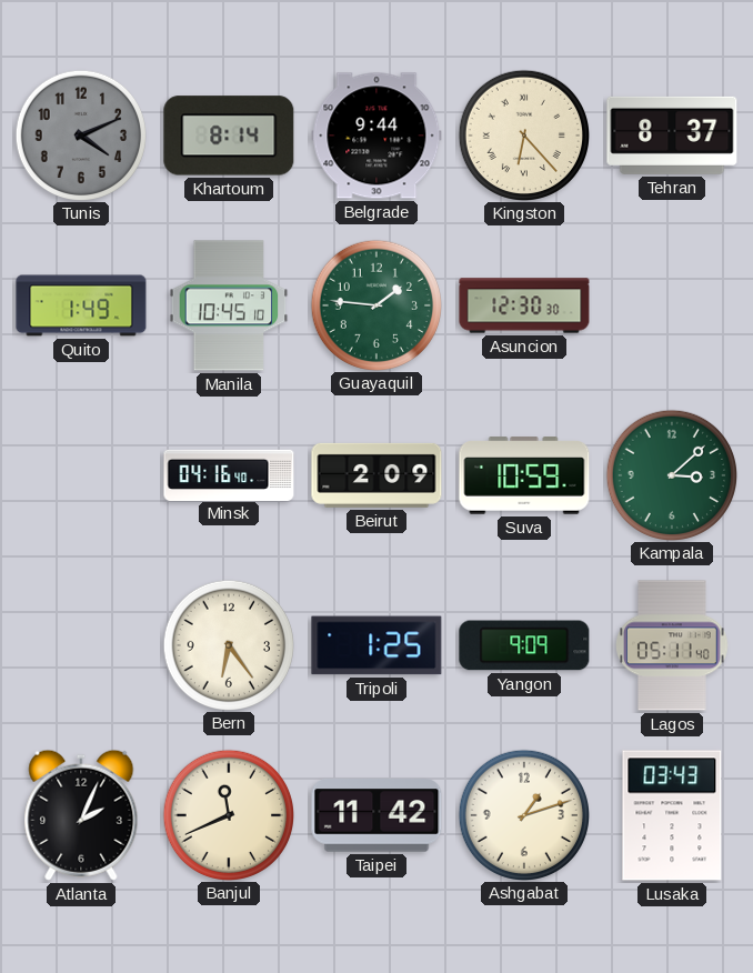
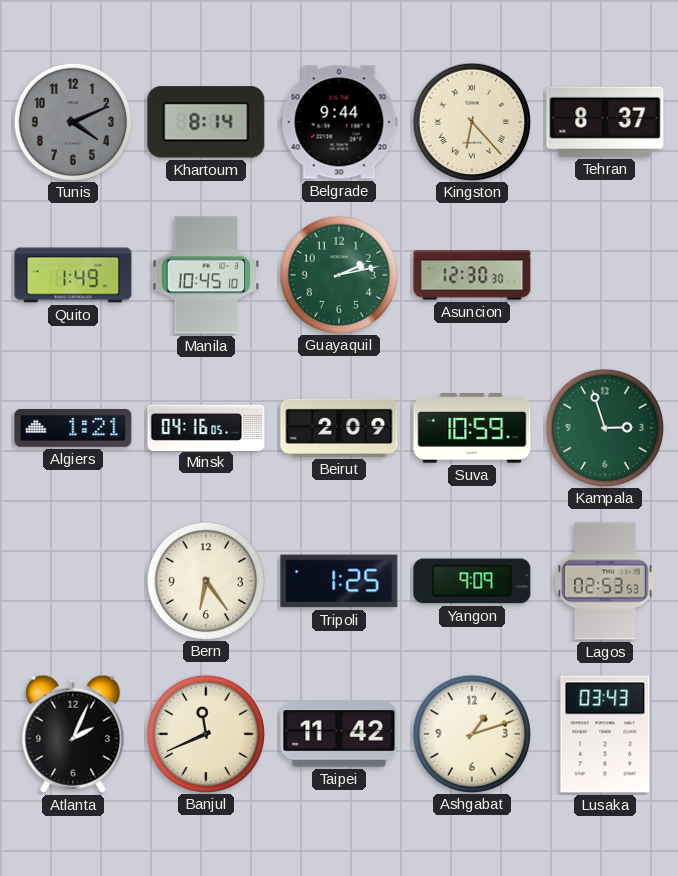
Guayaquil: 1:46 -> 2:13
Algiers: none -> 1:21
Minsk: 04:16:40 -> 04:16:05
Kampala: 3:08 -> 2:57
Lagos: 05:11 -> 02:53
